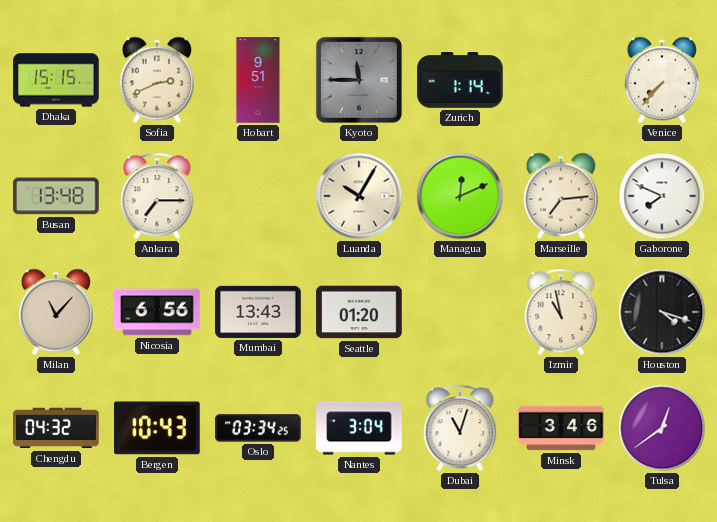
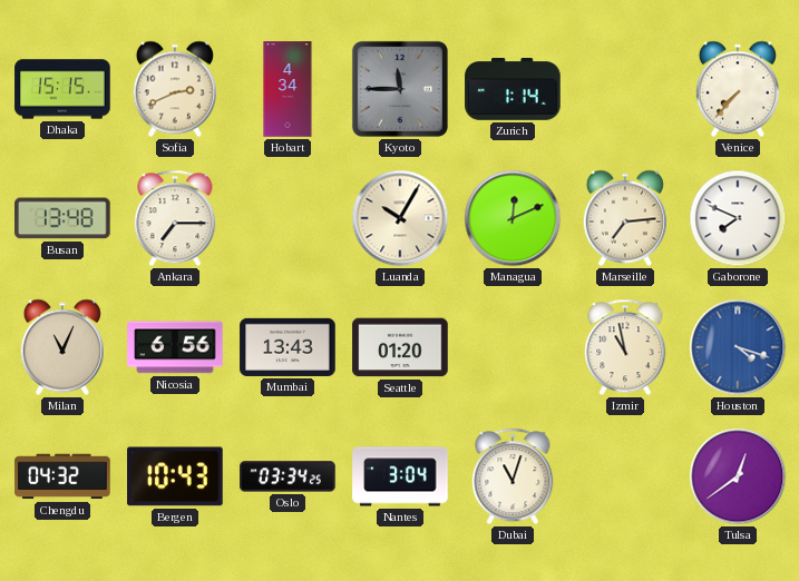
Hobart: 9:51 -> 4:34
Milan: 11:07 -> 11:04
Houston dial: black -> blue
Minsk: 3:46 -> none
